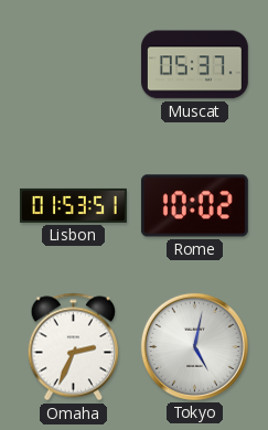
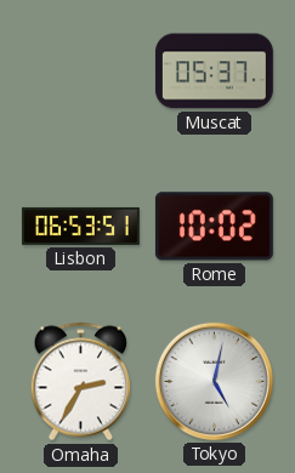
Lisbon: 01:53 -> 06:53
Omaha: 2:34 -> 2:35
